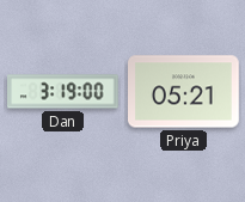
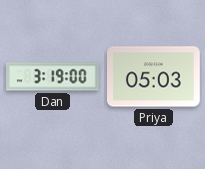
Priya: 05:21 -> 05:03
